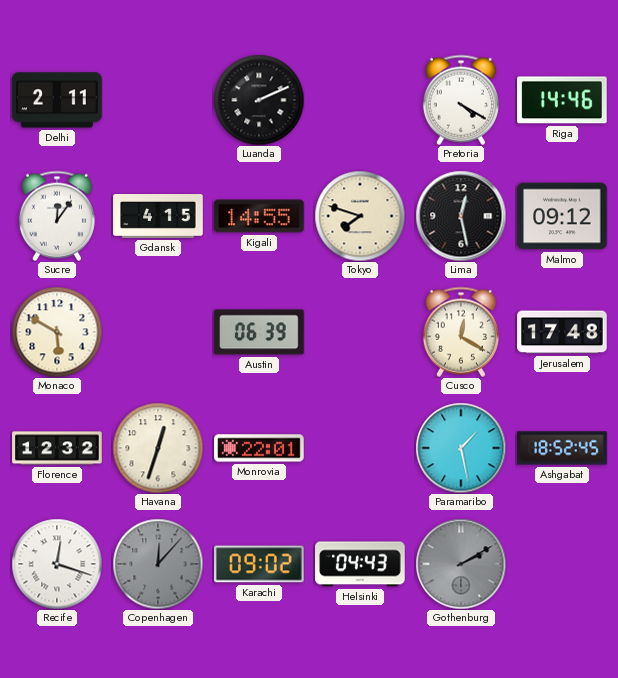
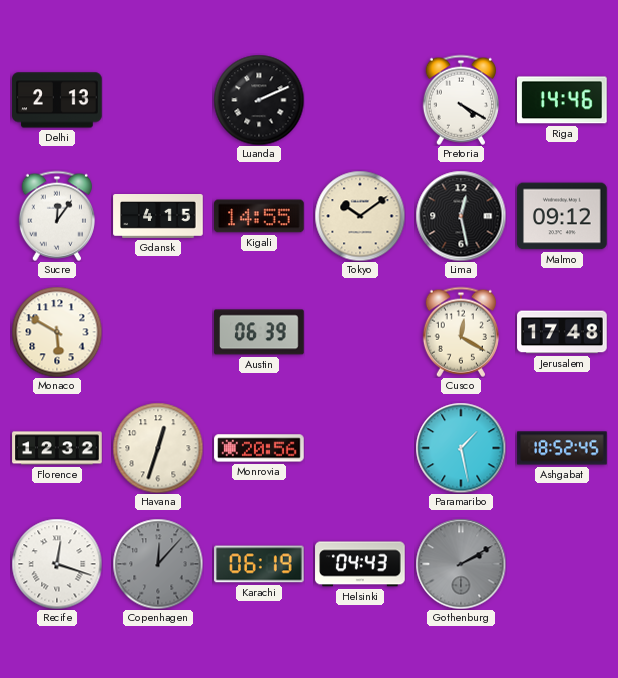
Delhi: 2:11 -> 2:13
Tokyo: 7:48 -> 10:09
Monrovia: 22:01 -> 20:56
Karachi: 09:02 -> 06:19
